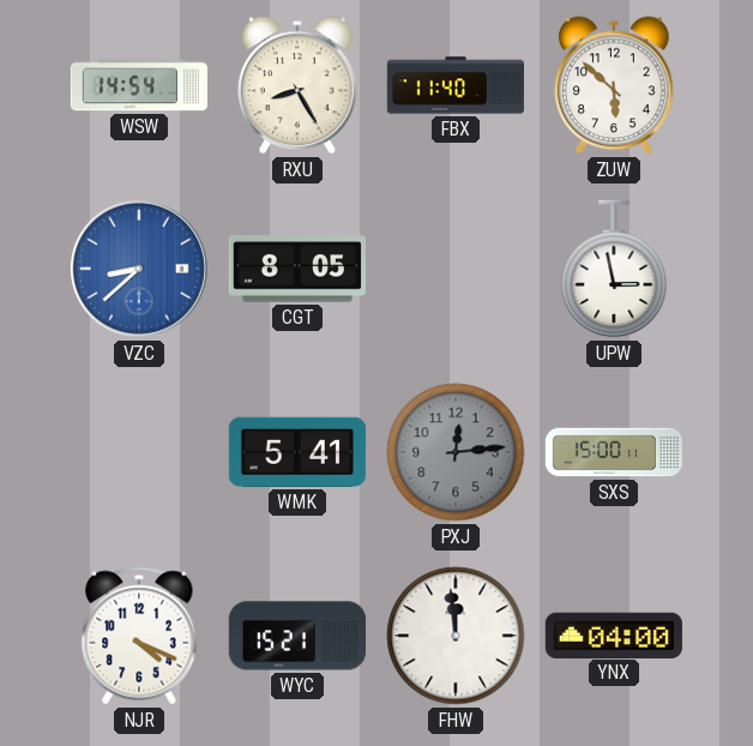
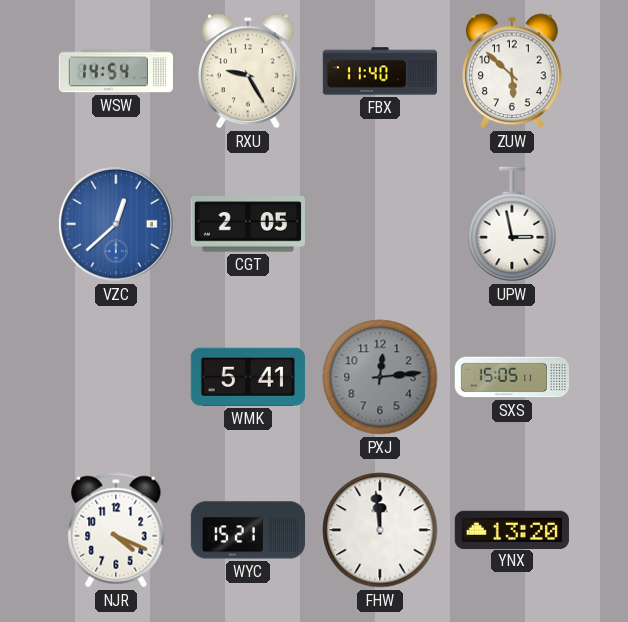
RXU: 8:25 -> 9:25
VZC: 8:38 -> 12:38
CGT: 8:05 -> 2:05
SXS: 15:00 -> 15:05
YNX: 04:00 -> 13:20
